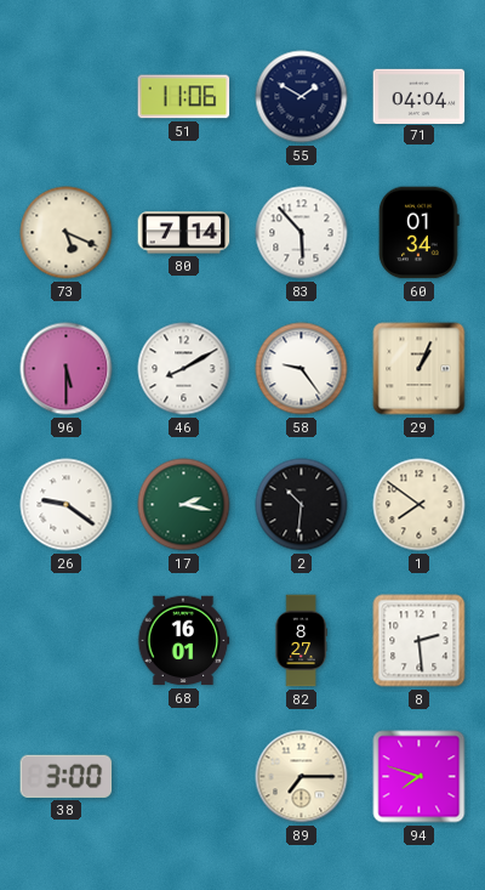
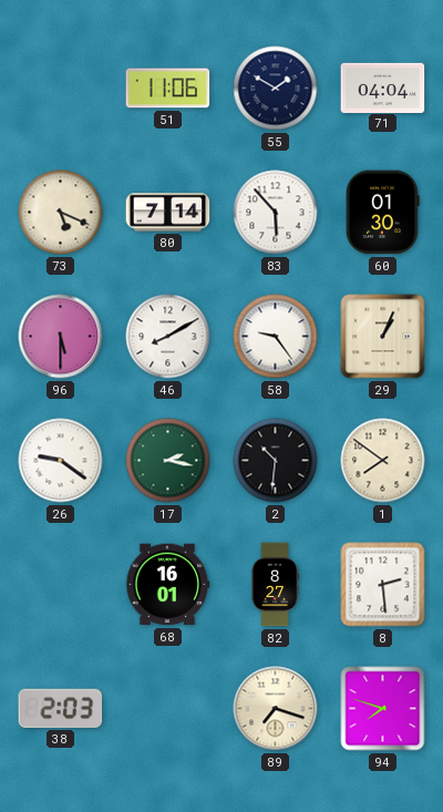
60: 01:34 -> 01:30
38: 3:00 -> 2:03
89: 7:15 -> 7:18
